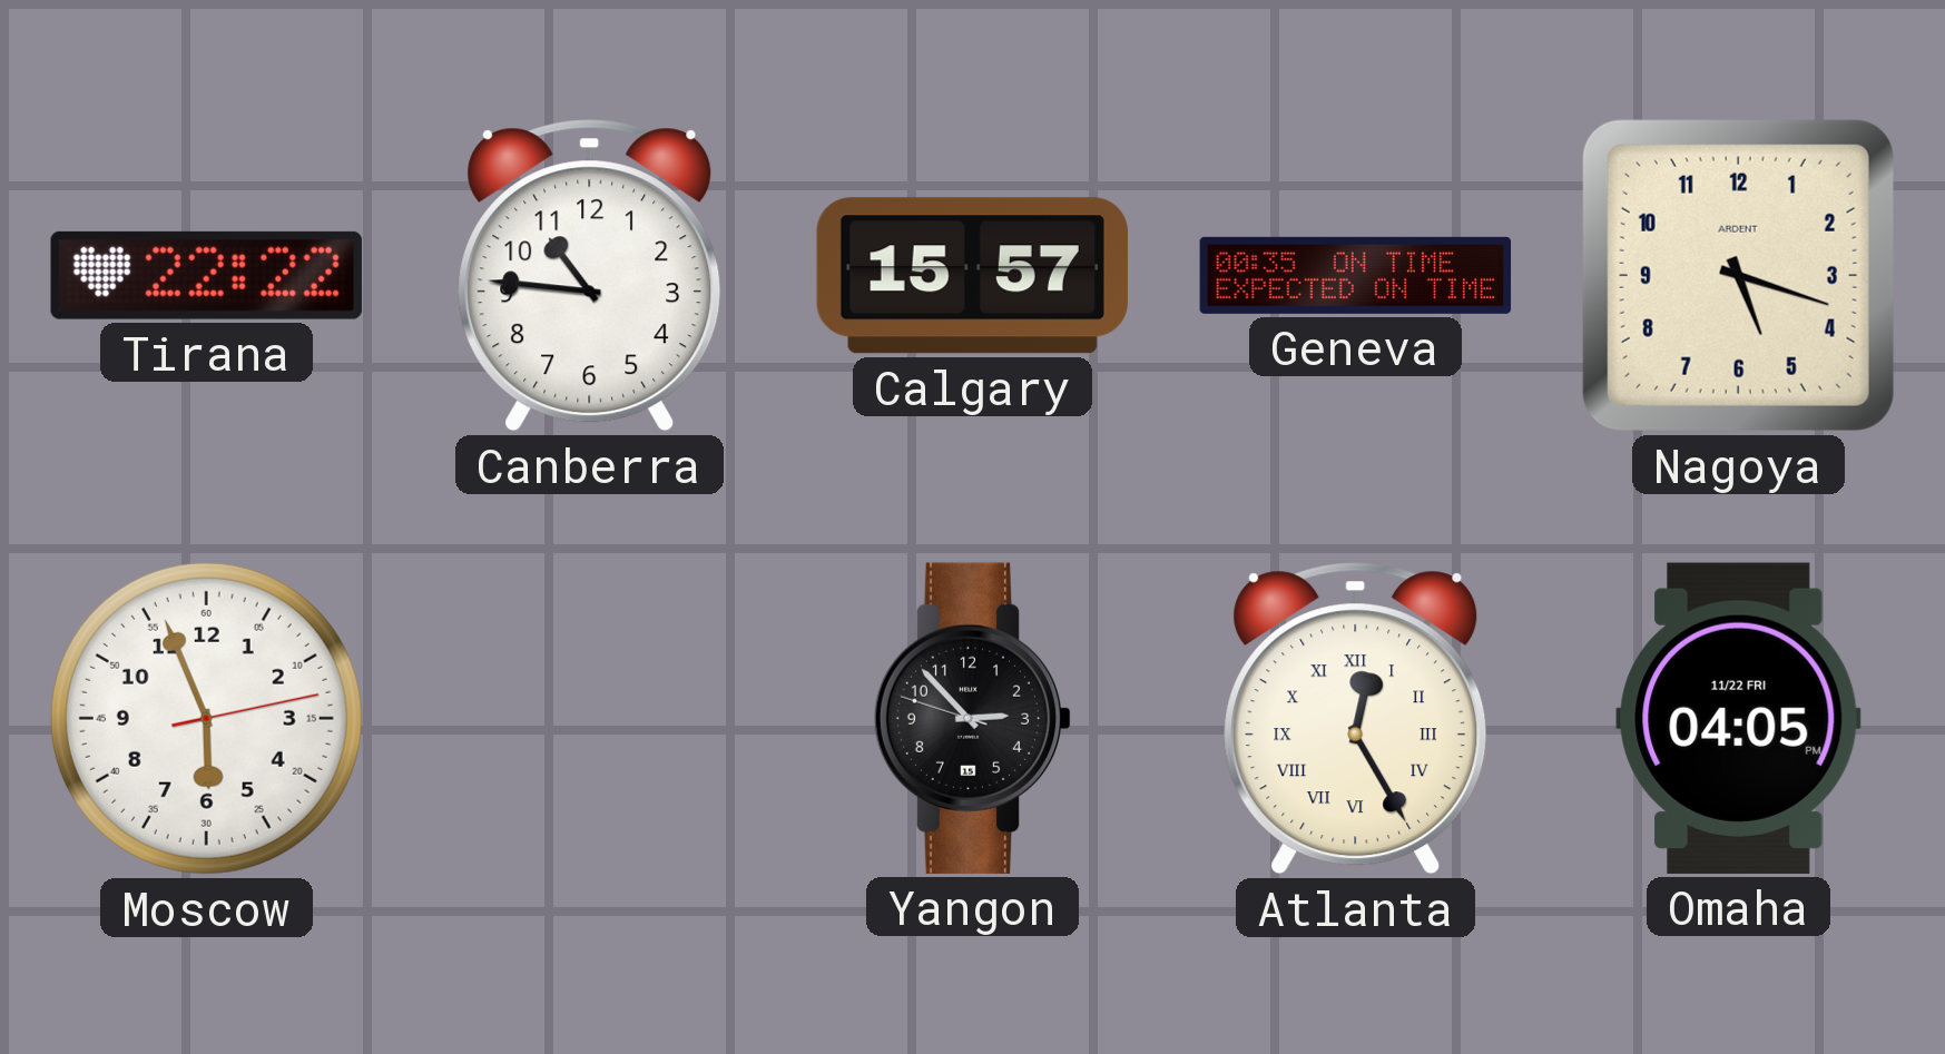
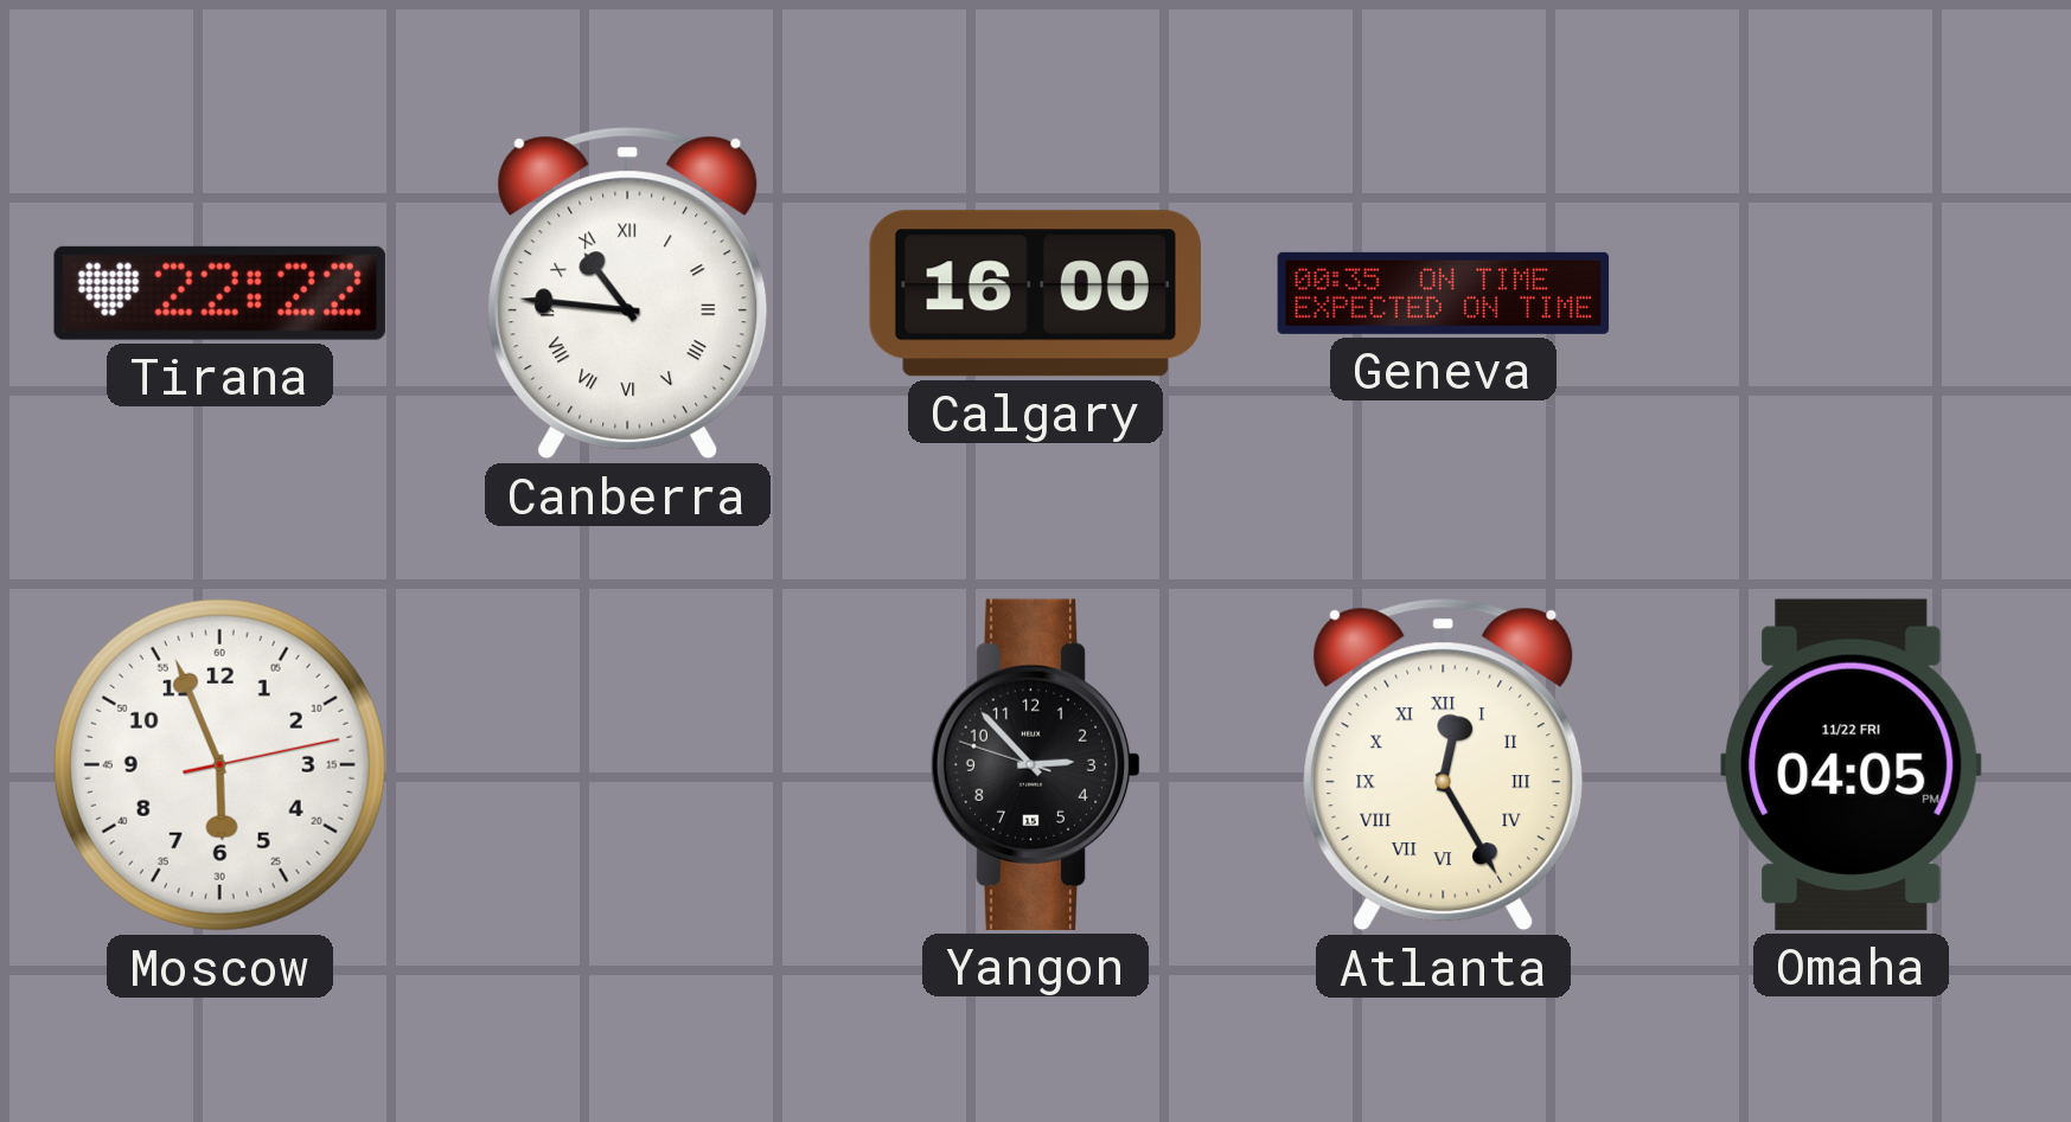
Canberra numerals: Arabic -> Roman
Calgary: 15:57 -> 16:00
Nagoya: 5:18 -> none
